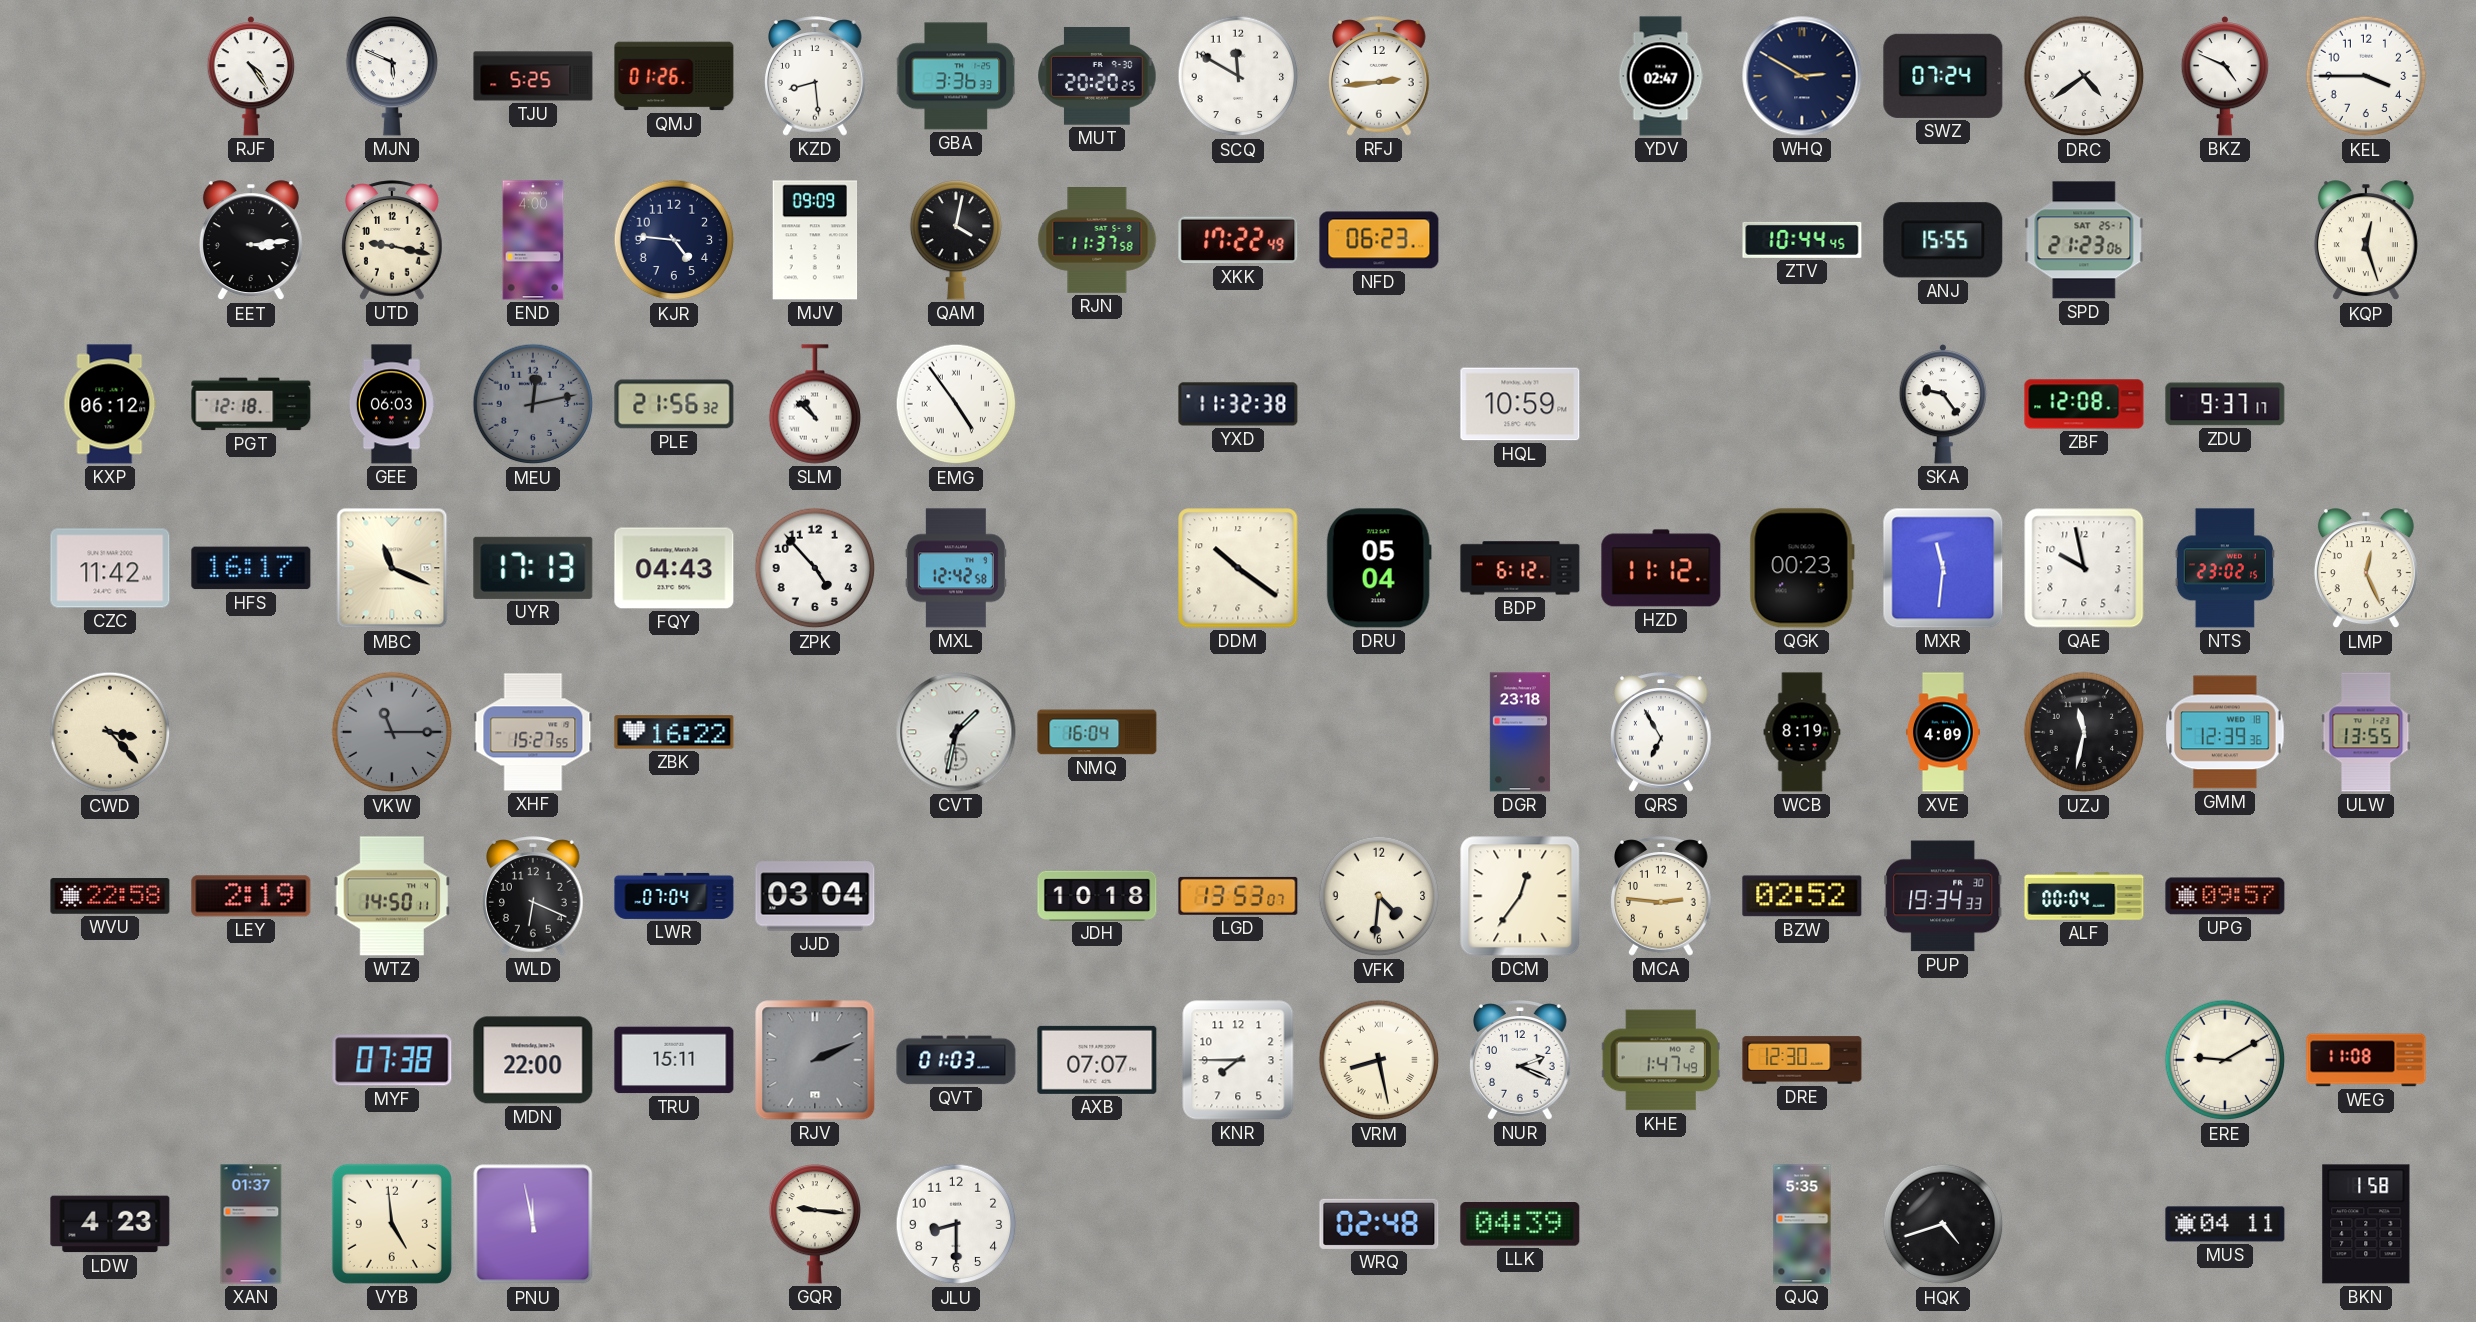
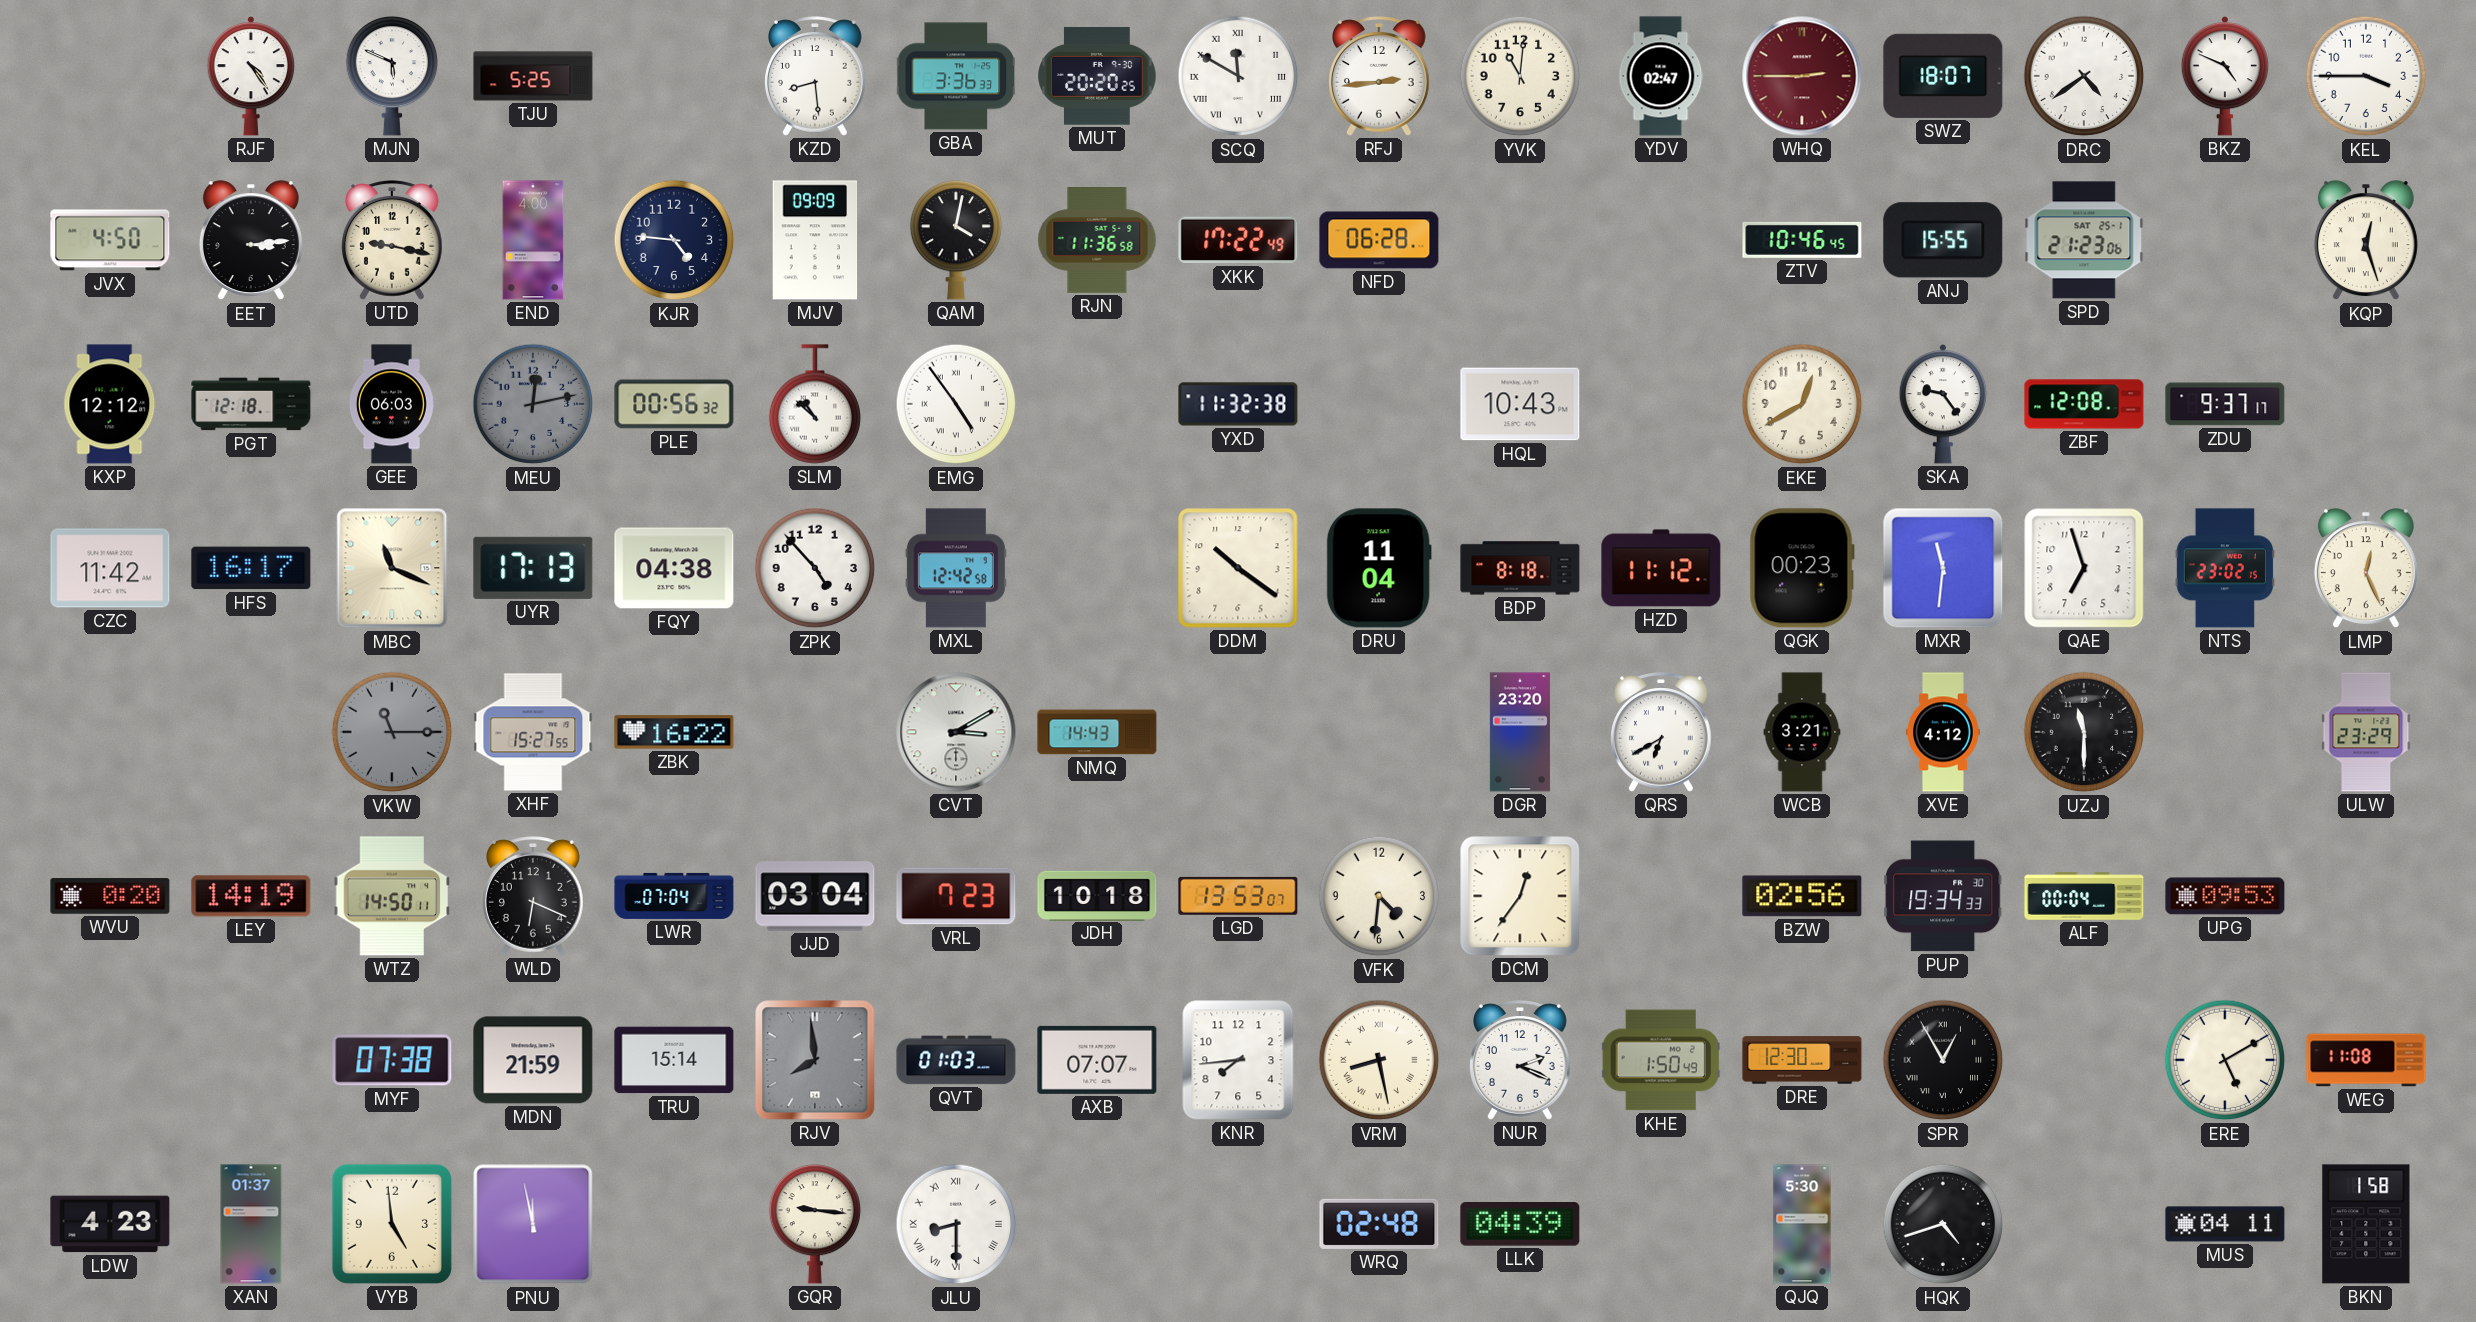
QMJ: 01:26 -> none
SCQ numerals: Arabic -> Roman
YVK: none -> 11:01
WHQ: 2:50 -> 2:45
WHQ dial: navy -> burgundy
SWZ: 07:24 -> 18:07
JVX: none -> 4:50
RJN: 11:37 -> 11:36
NFD: 06:23 -> 06:28
ZTV: 10:44 -> 10:46
KXP: 06:12 -> 12:12
PLE: 21:56 -> 00:56
HQL: 10:59 -> 10:43
EKE: none -> 12:40
FQY: 04:43 -> 04:38
DRU: 05:04 -> 11:04
BDP: 6:12 -> 8:18
QAE: 9:58 -> 6:57
CWD: 3:23 -> none
CVT: 1:32 -> 3:10
NMQ: 16:04 -> 14:43
DGR: 23:18 -> 23:20
QRS: 6:55 -> 6:40
WCB: 8:19 -> 3:21
XVE: 4:09 -> 4:12
UZJ: 11:32 -> 11:30
GMM: 12:39 -> none
ULW: 13:55 -> 23:29
WVU: 22:58 -> 0:20
LEY: 2:19 -> 14:19
VRL: none -> 7:23
MCA: 2:46 -> none
BZW: 02:52 -> 02:56
UPG: 09:57 -> 09:53
MDN: 22:00 -> 21:59
TRU: 15:11 -> 15:14
RJV: 2:11 -> 7:59
KNR: 7:45 -> 7:44
KHE: 1:47 -> 1:50
SPR: none -> 12:55
ERE: 9:10 -> 5:10
JLU numerals: Arabic -> Roman
QJQ: 5:35 -> 5:30
